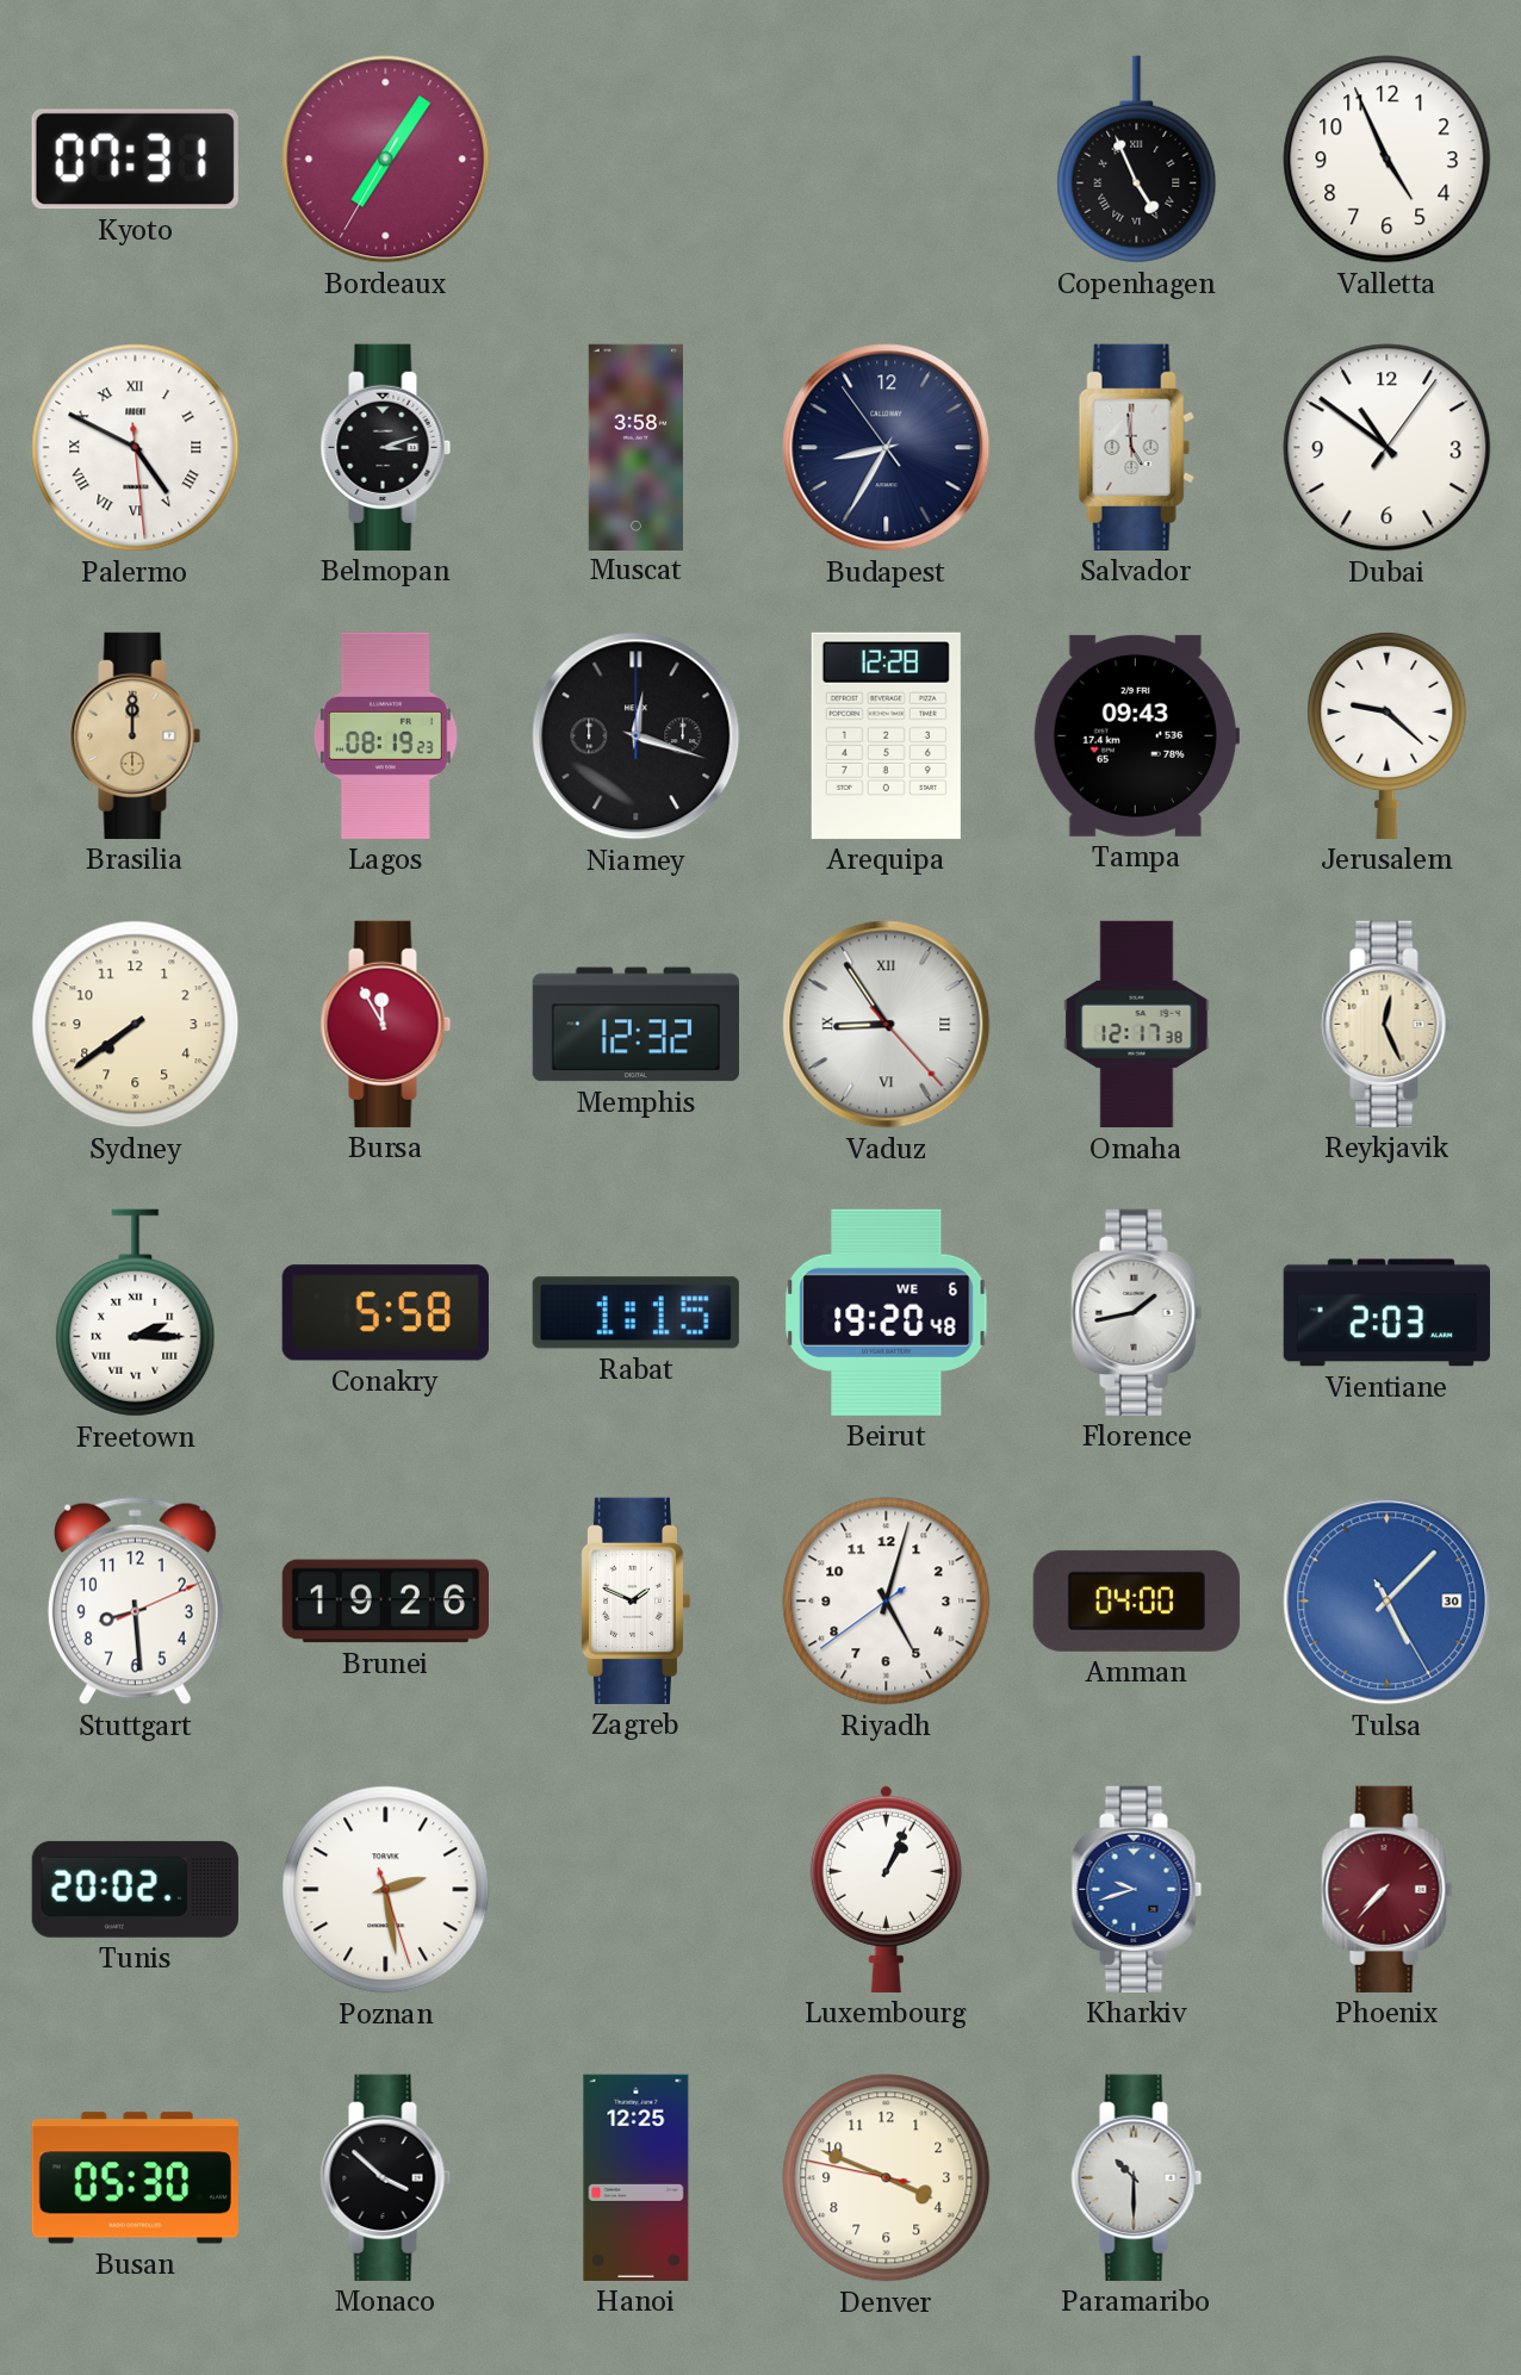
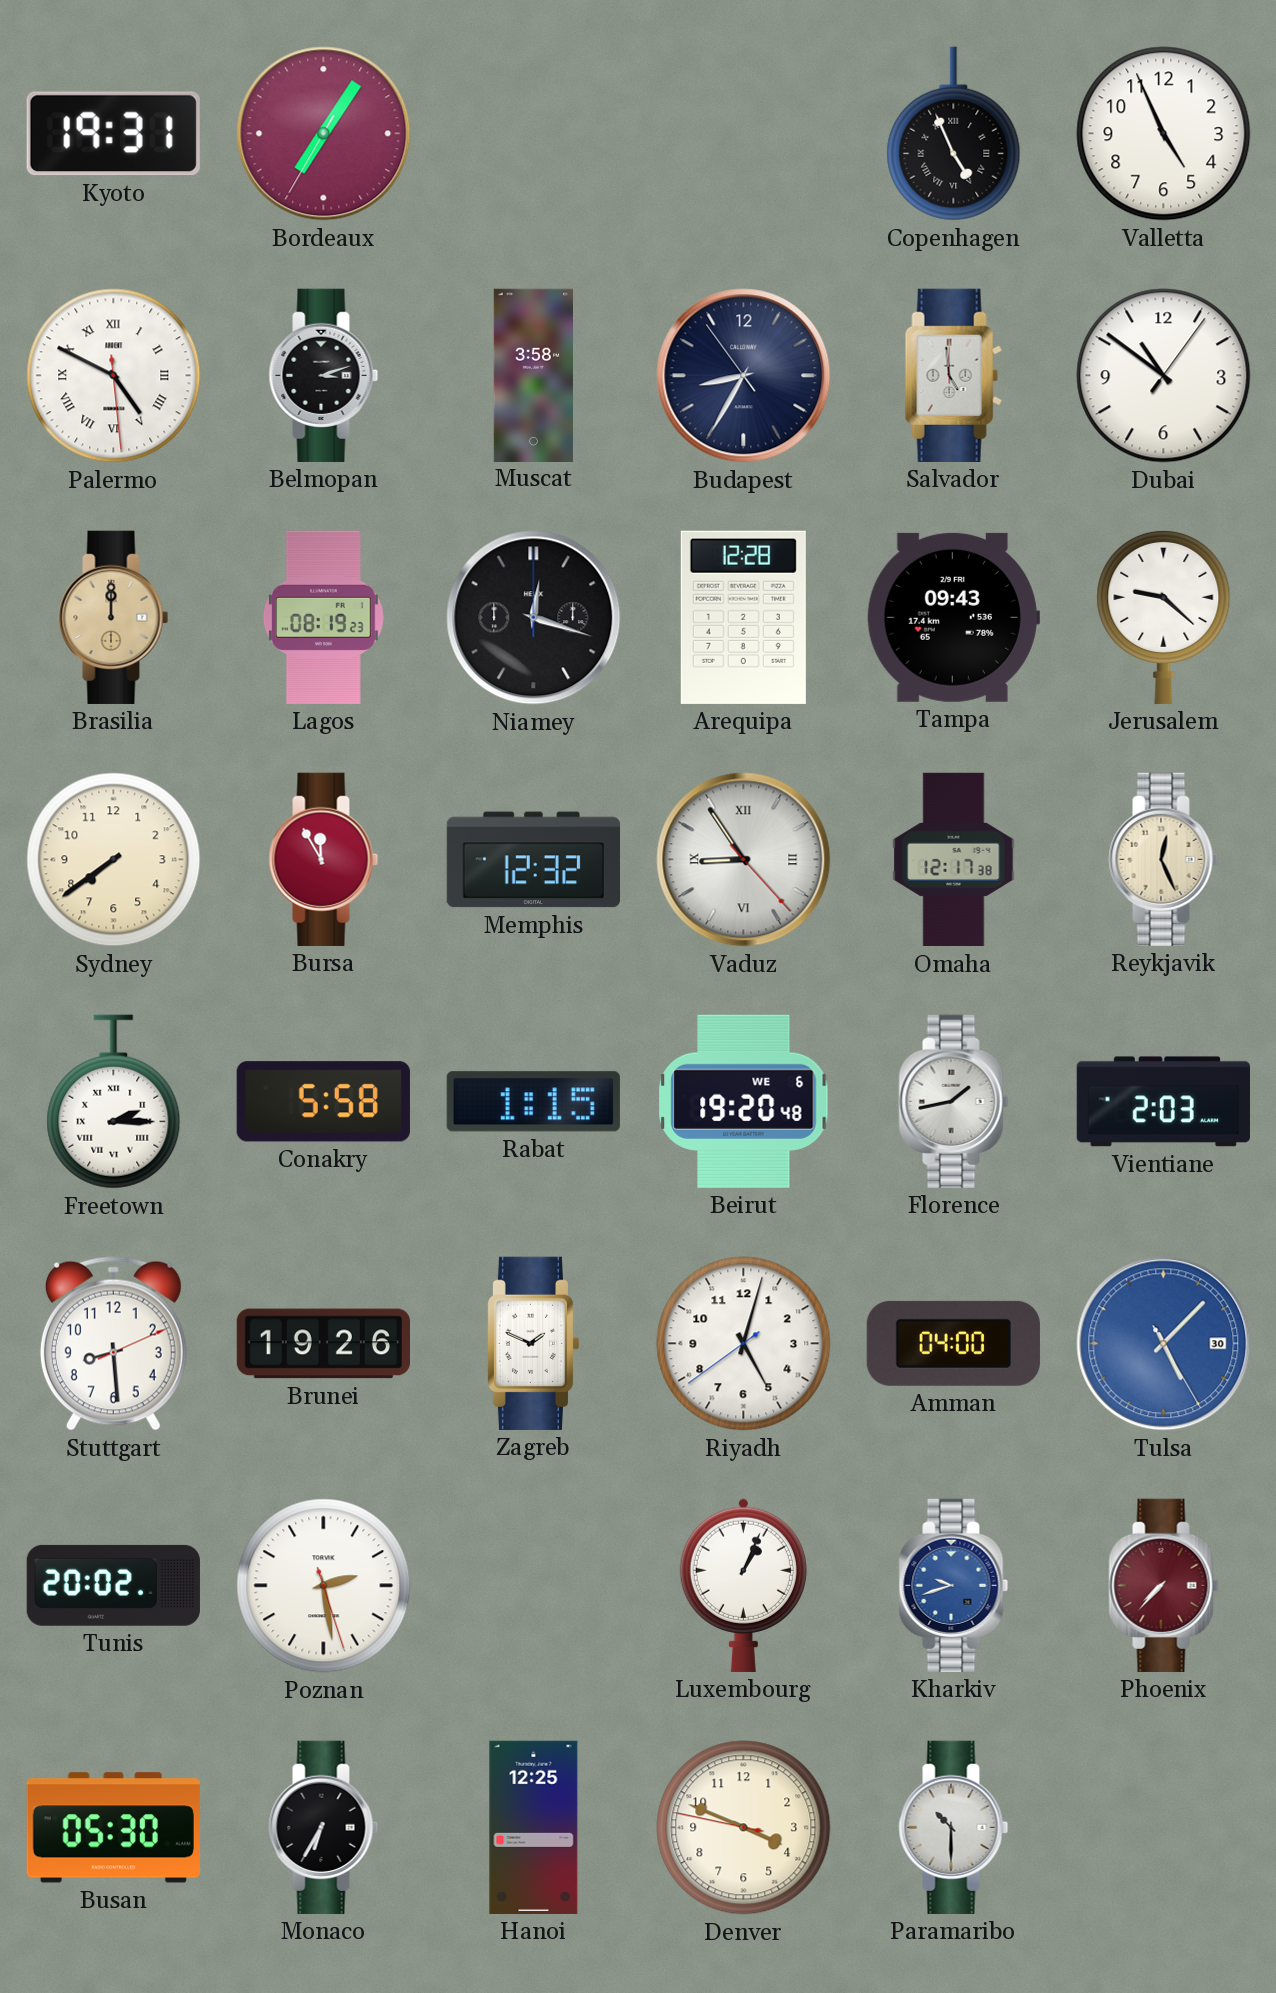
Kyoto: 07:31 -> 19:31
Monaco: 3:52 -> 6:35
